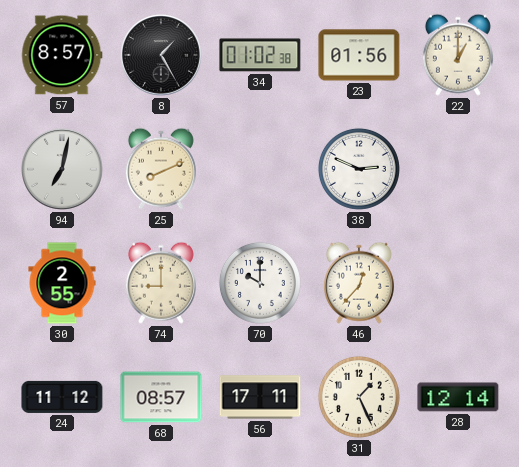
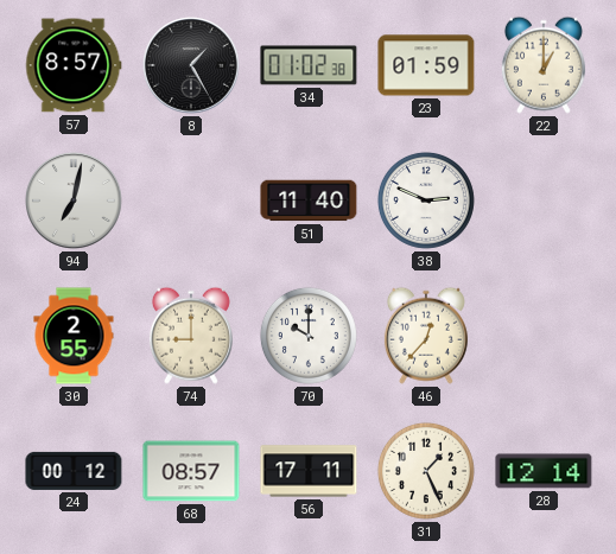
23: 01:56 -> 01:59
25: 8:11 -> none
51: none -> 11:40
24: 11:12 -> 00:12
